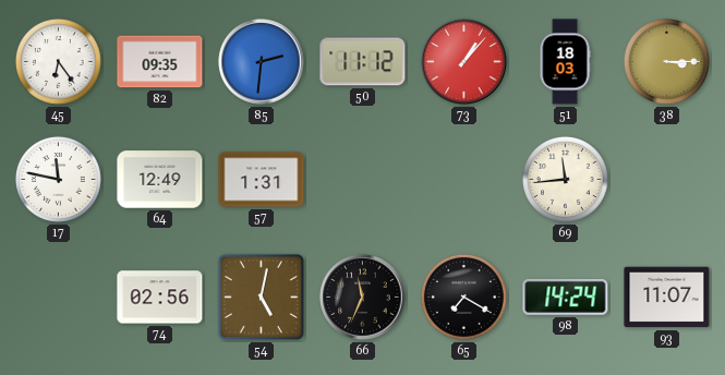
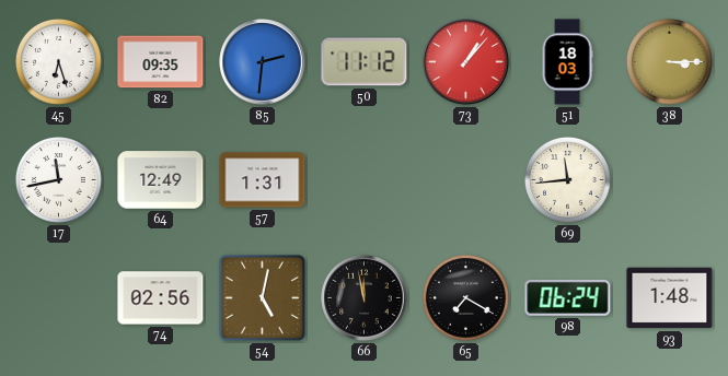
45: 6:24 -> 6:27
17: 11:47 -> 11:43
66: 11:34 -> 11:58
98: 14:24 -> 06:24
93: 11:07 -> 1:48
